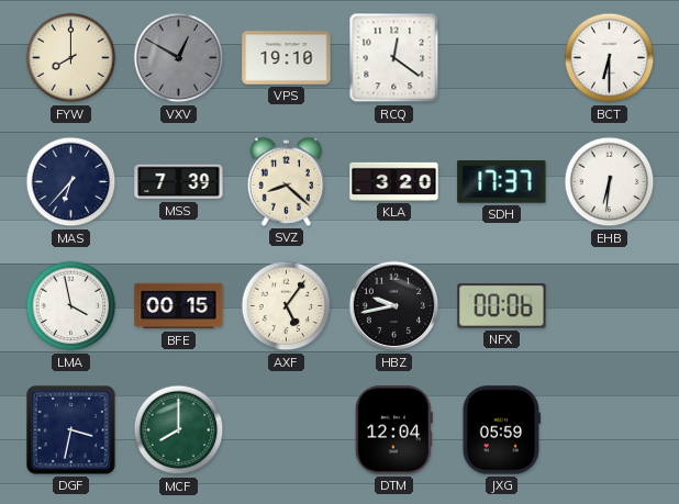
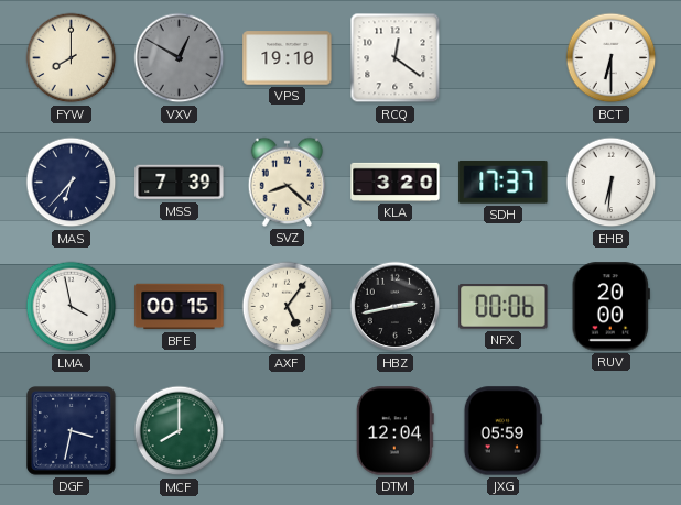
HBZ: 9:43 -> 2:43
RUV: none -> 20:00
